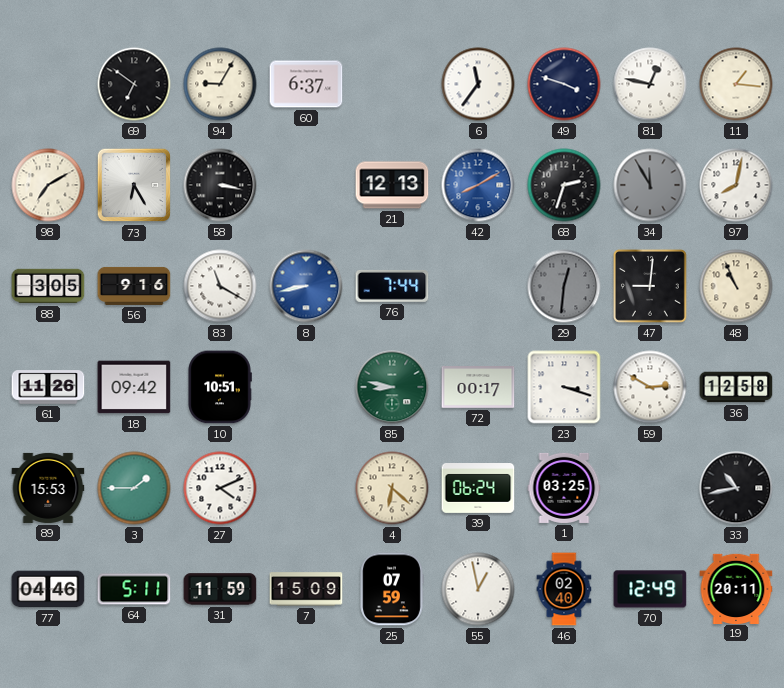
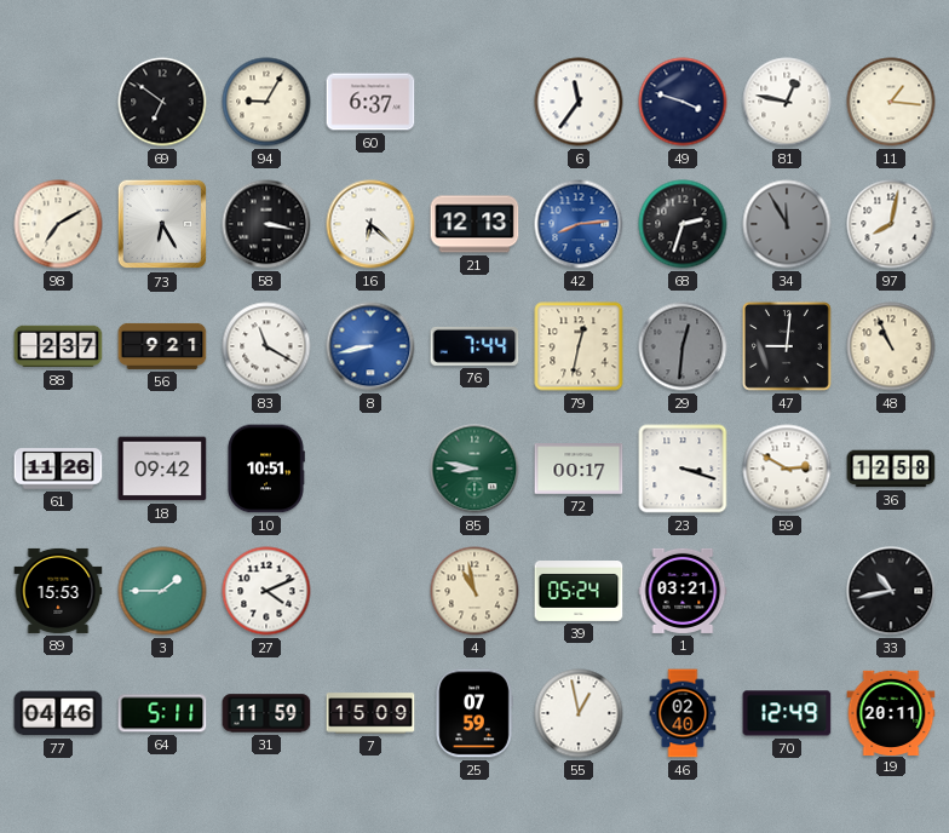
16: none -> 6:22
42: 8:10 -> 8:14
88: 3:05 -> 2:37
56: 9:16 -> 9:21
79: none -> 12:32
4: 6:22 -> 10:58
39: 06:24 -> 05:24
1: 03:25 -> 03:21
